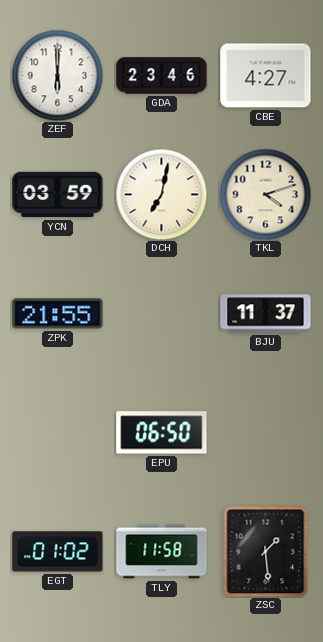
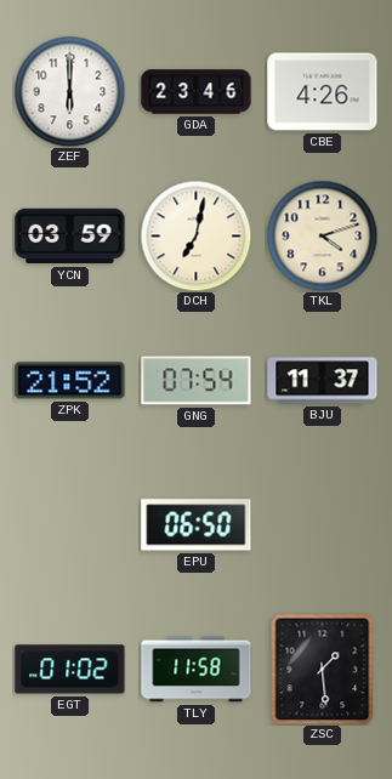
CBE: 4:27 -> 4:26
ZPK: 21:55 -> 21:52
GNG: none -> 07:54
